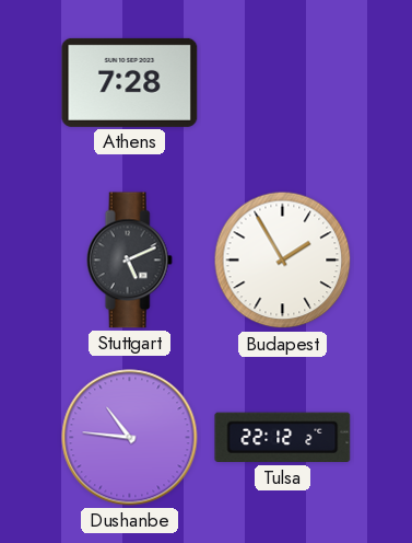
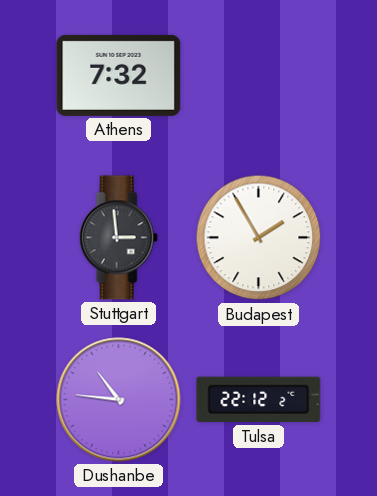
Athens: 7:28 -> 7:32
Stuttgart: 5:11 -> 2:59
